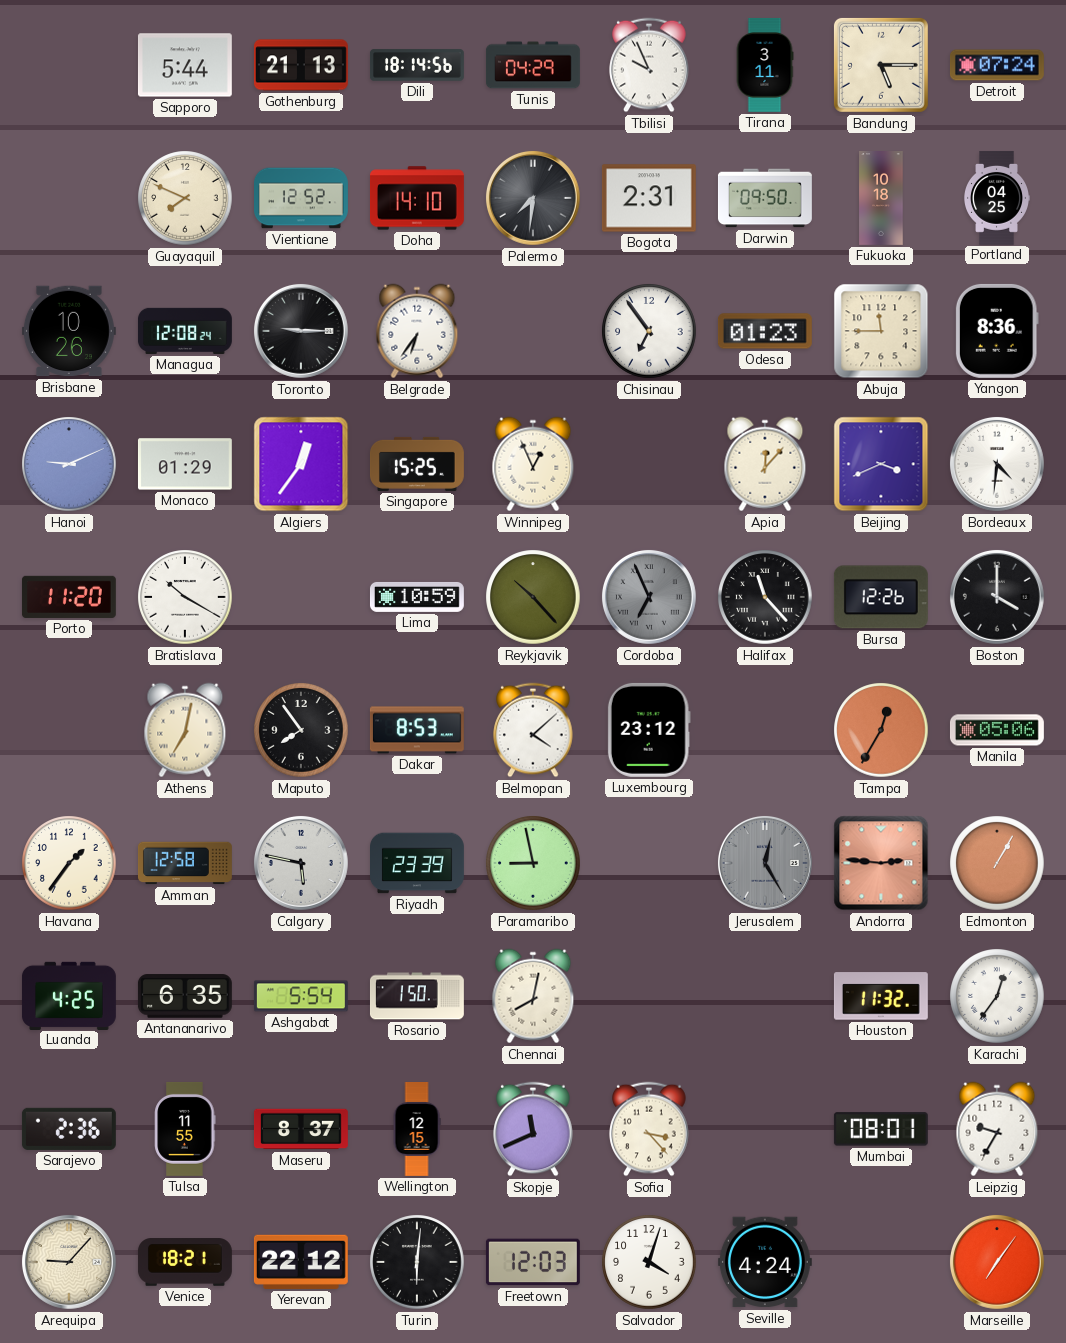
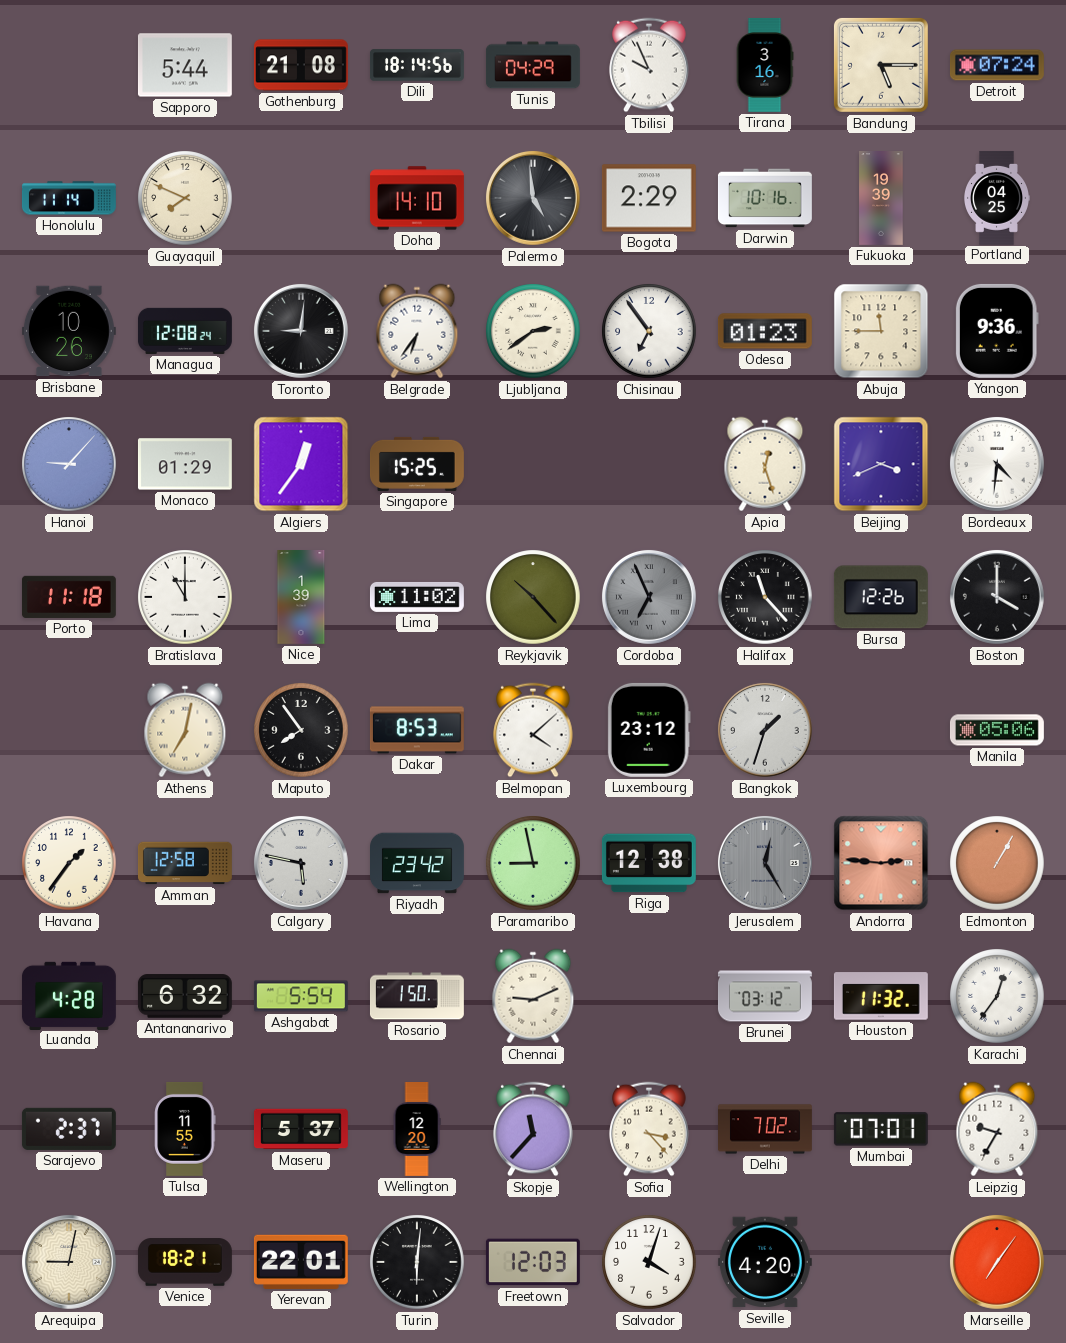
Gothenburg: 21:13 -> 21:08
Tirana: 3:11 -> 3:16
Honolulu: none -> 11:14
Vientiane: 12:52 -> none
Palermo: 7:31 -> 4:59
Bogota: 2:31 -> 2:29
Darwin: 09:50 -> 10:16
Fukuoka: 10:18 -> 19:39
Toronto: 9:15 -> 9:01
Ljubljana: none -> 2:39
Yangon: 8:36 -> 9:36
Hanoi: 9:11 -> 9:07
Winnipeg: 12:56 -> none
Apia: 12:07 -> 12:27
Porto: 11:20 -> 11:18
Bratislava: 10:20 -> 11:00
Nice: none -> 1:39
Lima: 10:59 -> 11:02
Bangkok: none -> 1:33
Tampa: 12:35 -> none
Riyadh: 23:39 -> 23:42
Riga: none -> 12:38
Luanda: 4:25 -> 4:28
Antananarivo: 6:35 -> 6:32
Chennai: 8:02 -> 9:11
Brunei: none -> 03:12
Sarajevo: 2:36 -> 2:37
Maseru: 8:37 -> 5:37
Wellington: 12:15 -> 12:20
Skopje: 11:41 -> 11:37
Delhi: none -> 7:02
Mumbai: 08:01 -> 07:01
Arequipa: 9:07 -> 9:02
Yerevan: 22:12 -> 22:01
Seville: 4:24 -> 4:20
